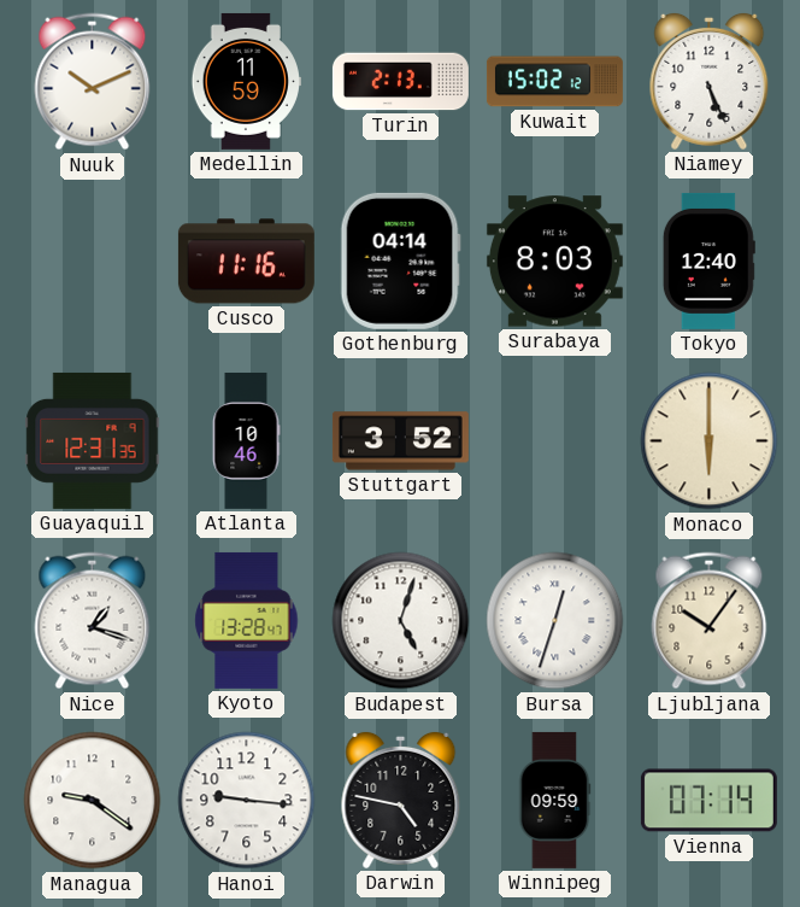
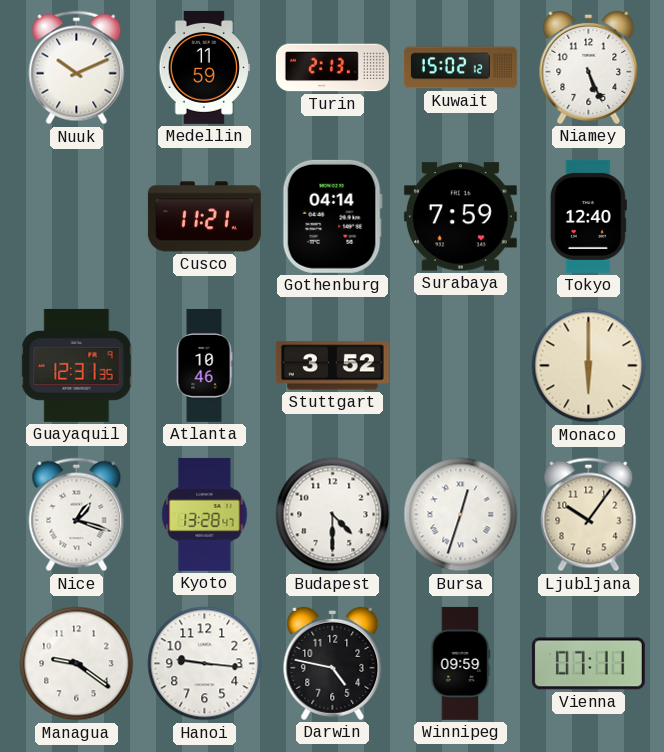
Cusco: 11:16 -> 11:21
Surabaya: 8:03 -> 7:59
Budapest: 5:03 -> 4:30
Vienna: 07:14 -> 07:11
